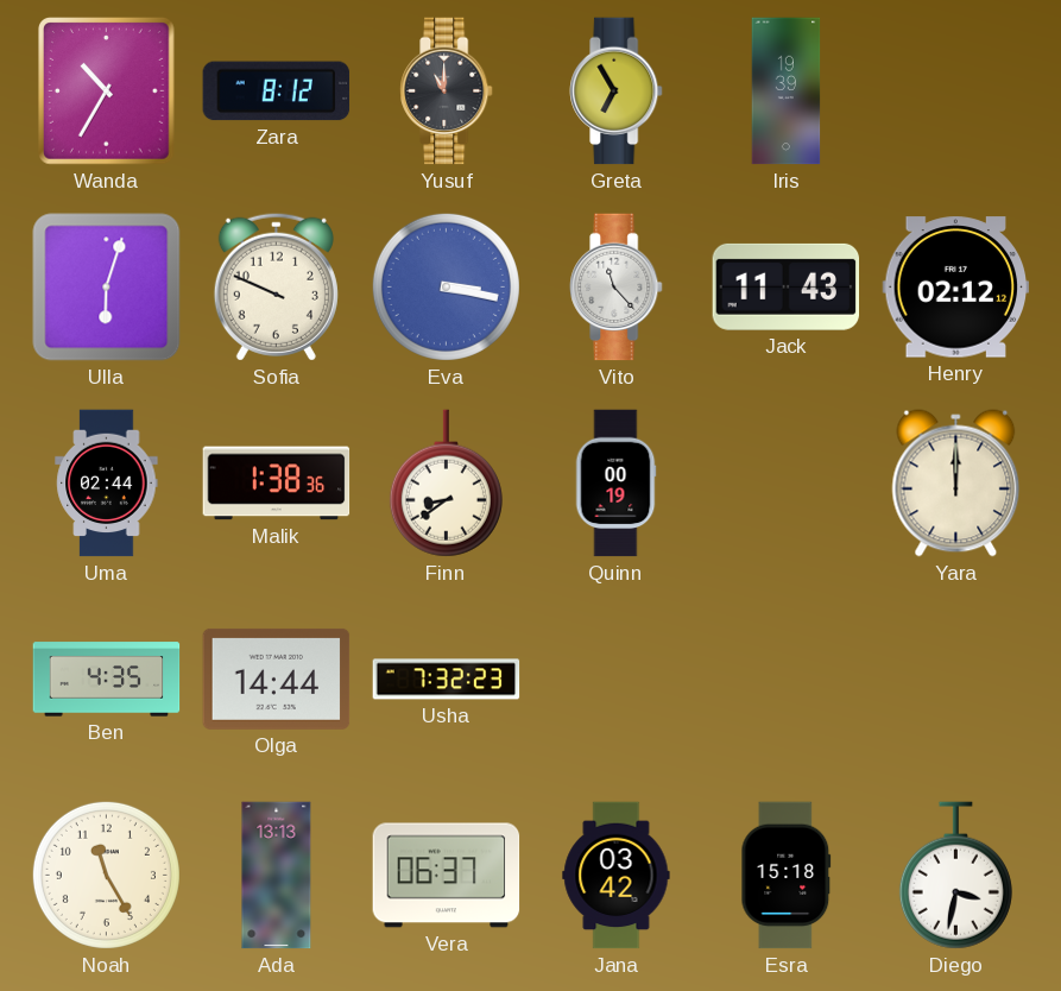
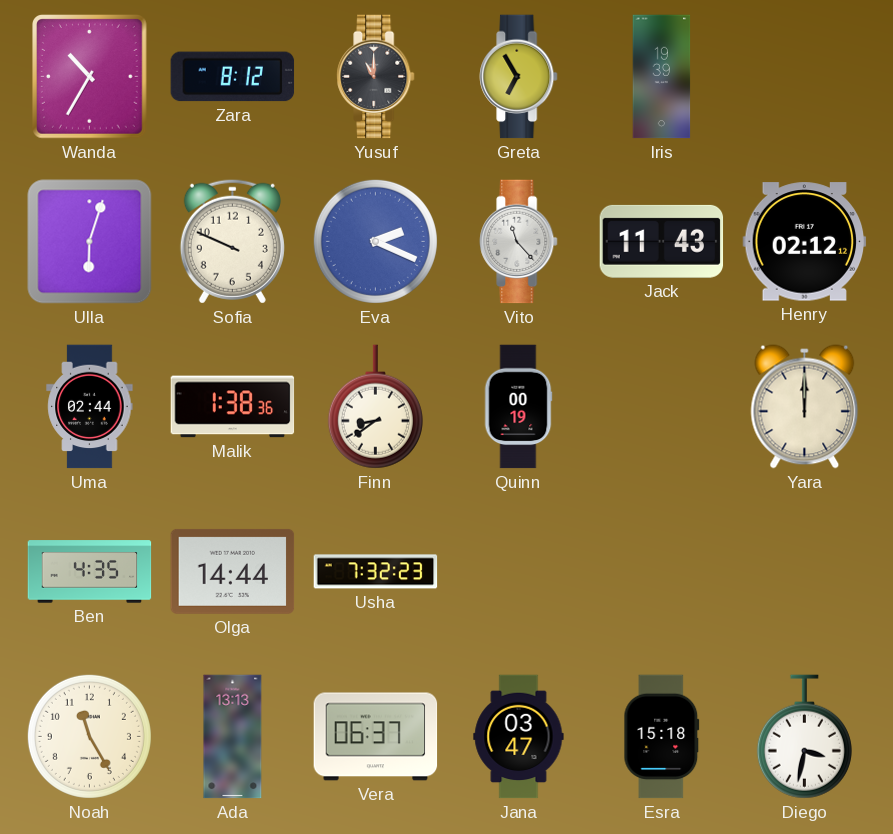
Eva: 3:17 -> 2:19
Jana: 03:42 -> 03:47
